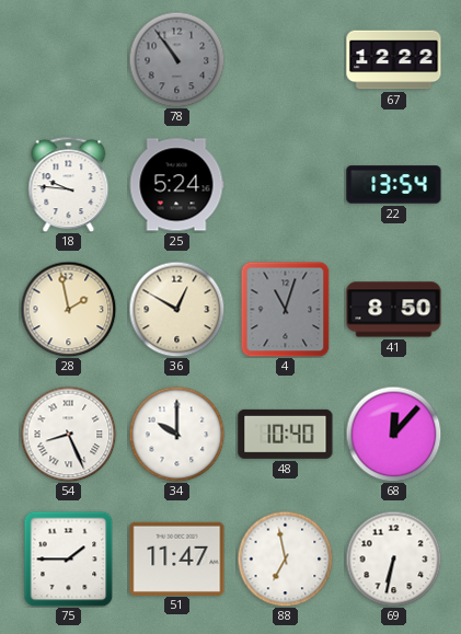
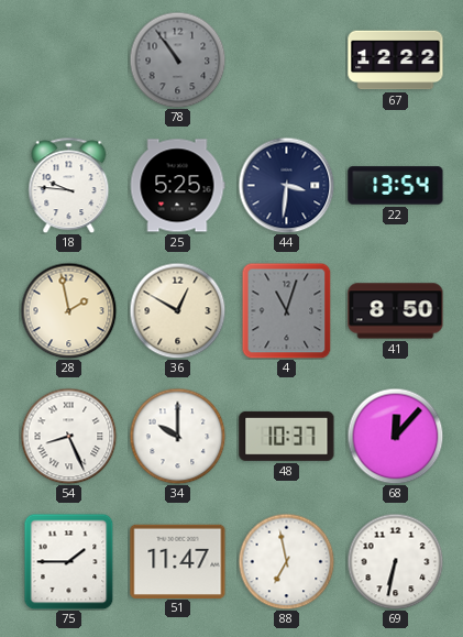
25: 5:24 -> 5:25
44: none -> 3:31
48: 10:40 -> 10:37
